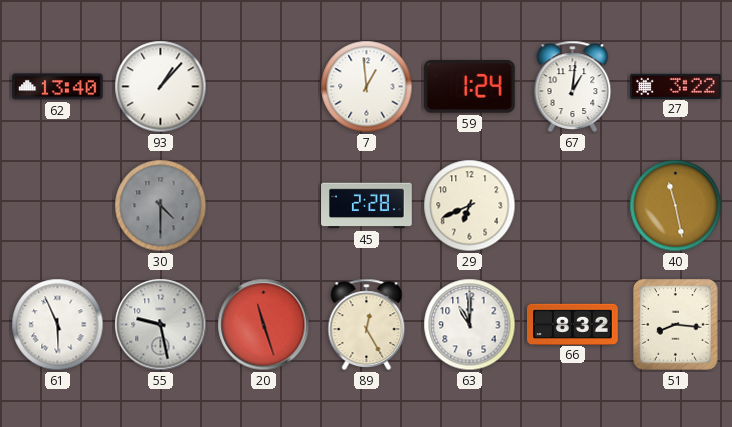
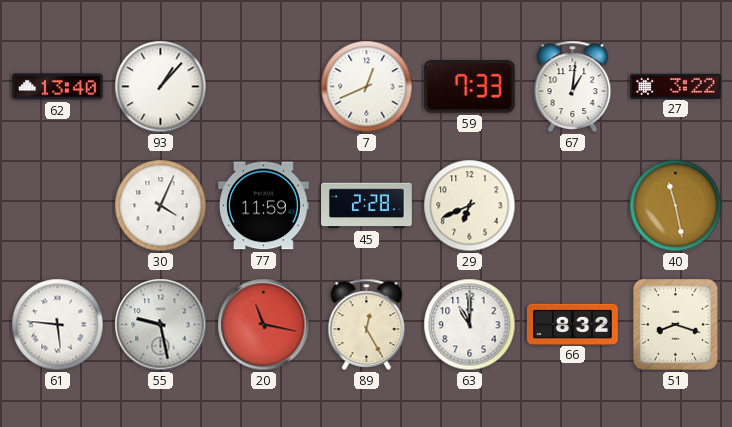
7: 12:59 -> 12:41
59: 1:24 -> 7:33
30: 4:30 -> 4:04
30 dial: grey -> white
77: none -> 11:59
61: 5:56 -> 5:46
20: 11:27 -> 11:17
51: 8:16 -> 8:18
